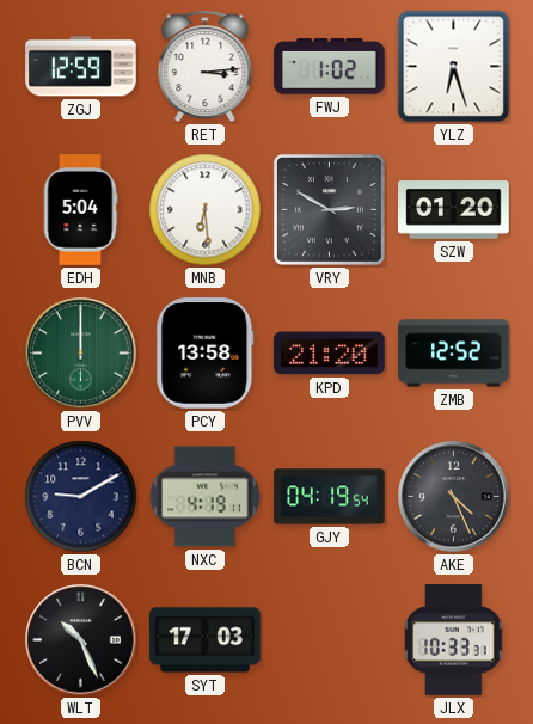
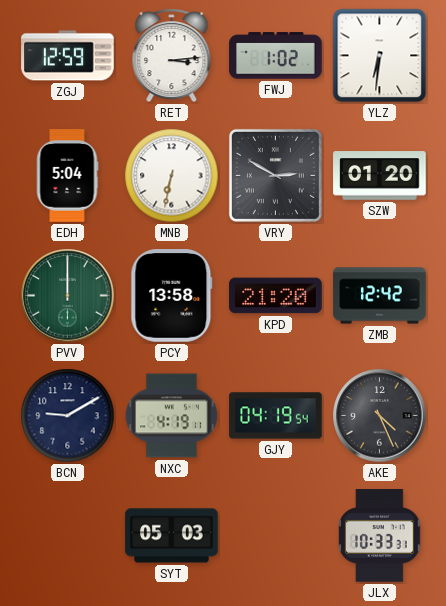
YLZ: 6:27 -> 6:31
MNB: 6:29 -> 6:32
ZMB: 12:52 -> 12:42
WLT: 10:26 -> none
SYT: 17:03 -> 05:03
